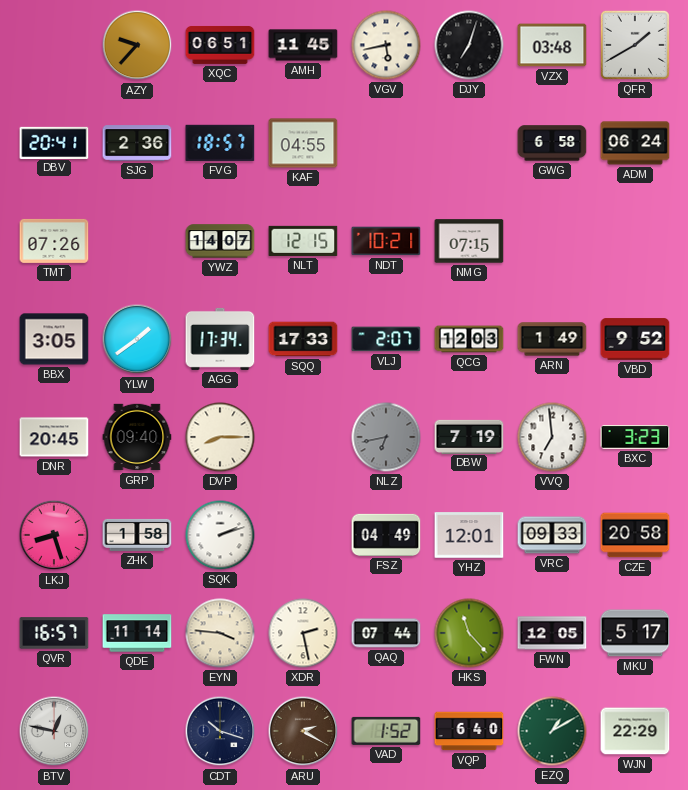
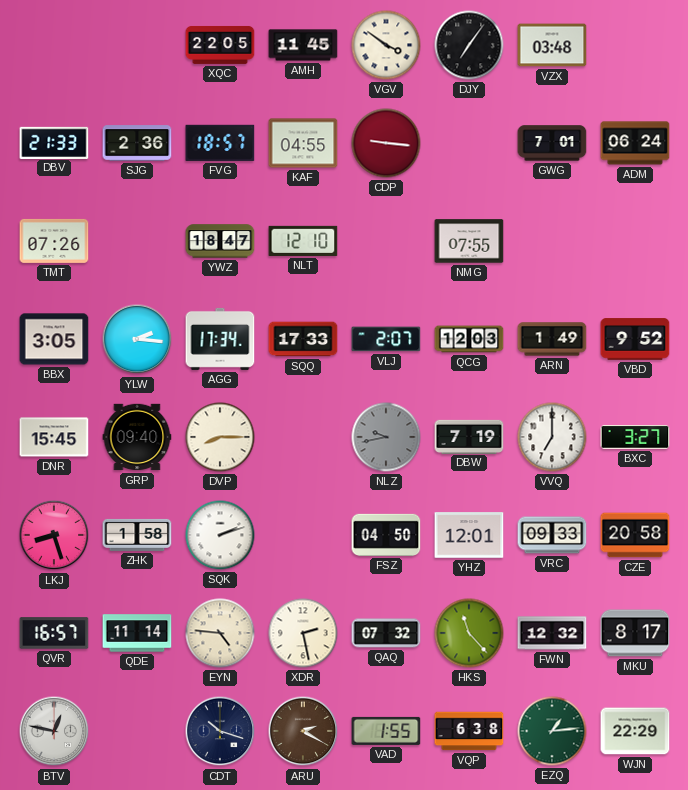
AZY: 9:37 -> none
XQC: 06:51 -> 22:05
VGV: 5:43 -> 3:51
DJY: 7:03 -> 7:06
QFR: 1:40 -> none
DBV: 20:41 -> 21:33
CDP: none -> 9:16
GWG: 6:58 -> 7:01
YWZ: 14:07 -> 18:47
NLT: 12:15 -> 12:10
NDT: 10:21 -> none
NMG: 07:15 -> 07:55
YLW: 1:39 -> 2:16
DNR: 20:45 -> 15:45
NLZ: 6:43 -> 9:43
VVQ: 6:59 -> 7:00
BXC: 3:23 -> 3:27
FSZ: 04:49 -> 04:50
EYN: 3:46 -> 4:46
QAQ: 07:44 -> 07:32
FWN: 12:05 -> 12:32
MKU: 5:17 -> 8:17
VAD: 1:52 -> 1:55
VQP: 6:40 -> 6:38
EZQ: 1:10 -> 1:14
